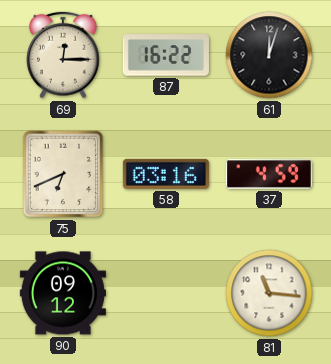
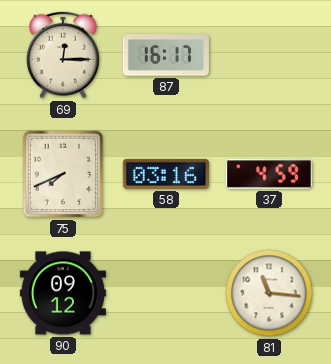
87: 16:22 -> 16:17
61: 12:03 -> none
75: 6:41 -> 7:41
